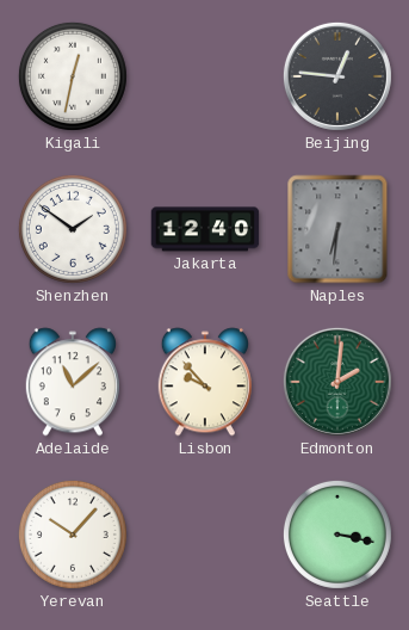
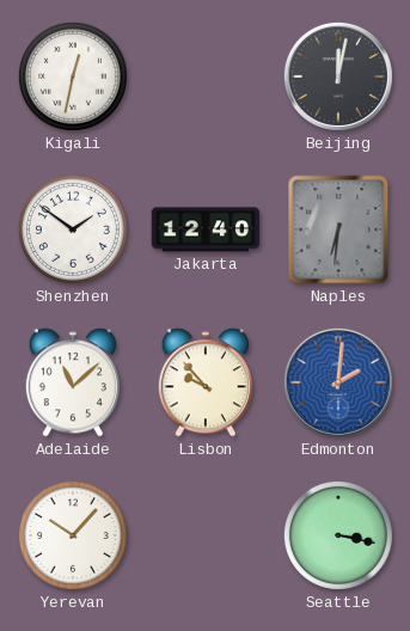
Beijing: 12:46 -> 12:02
Edmonton dial: green -> blue
